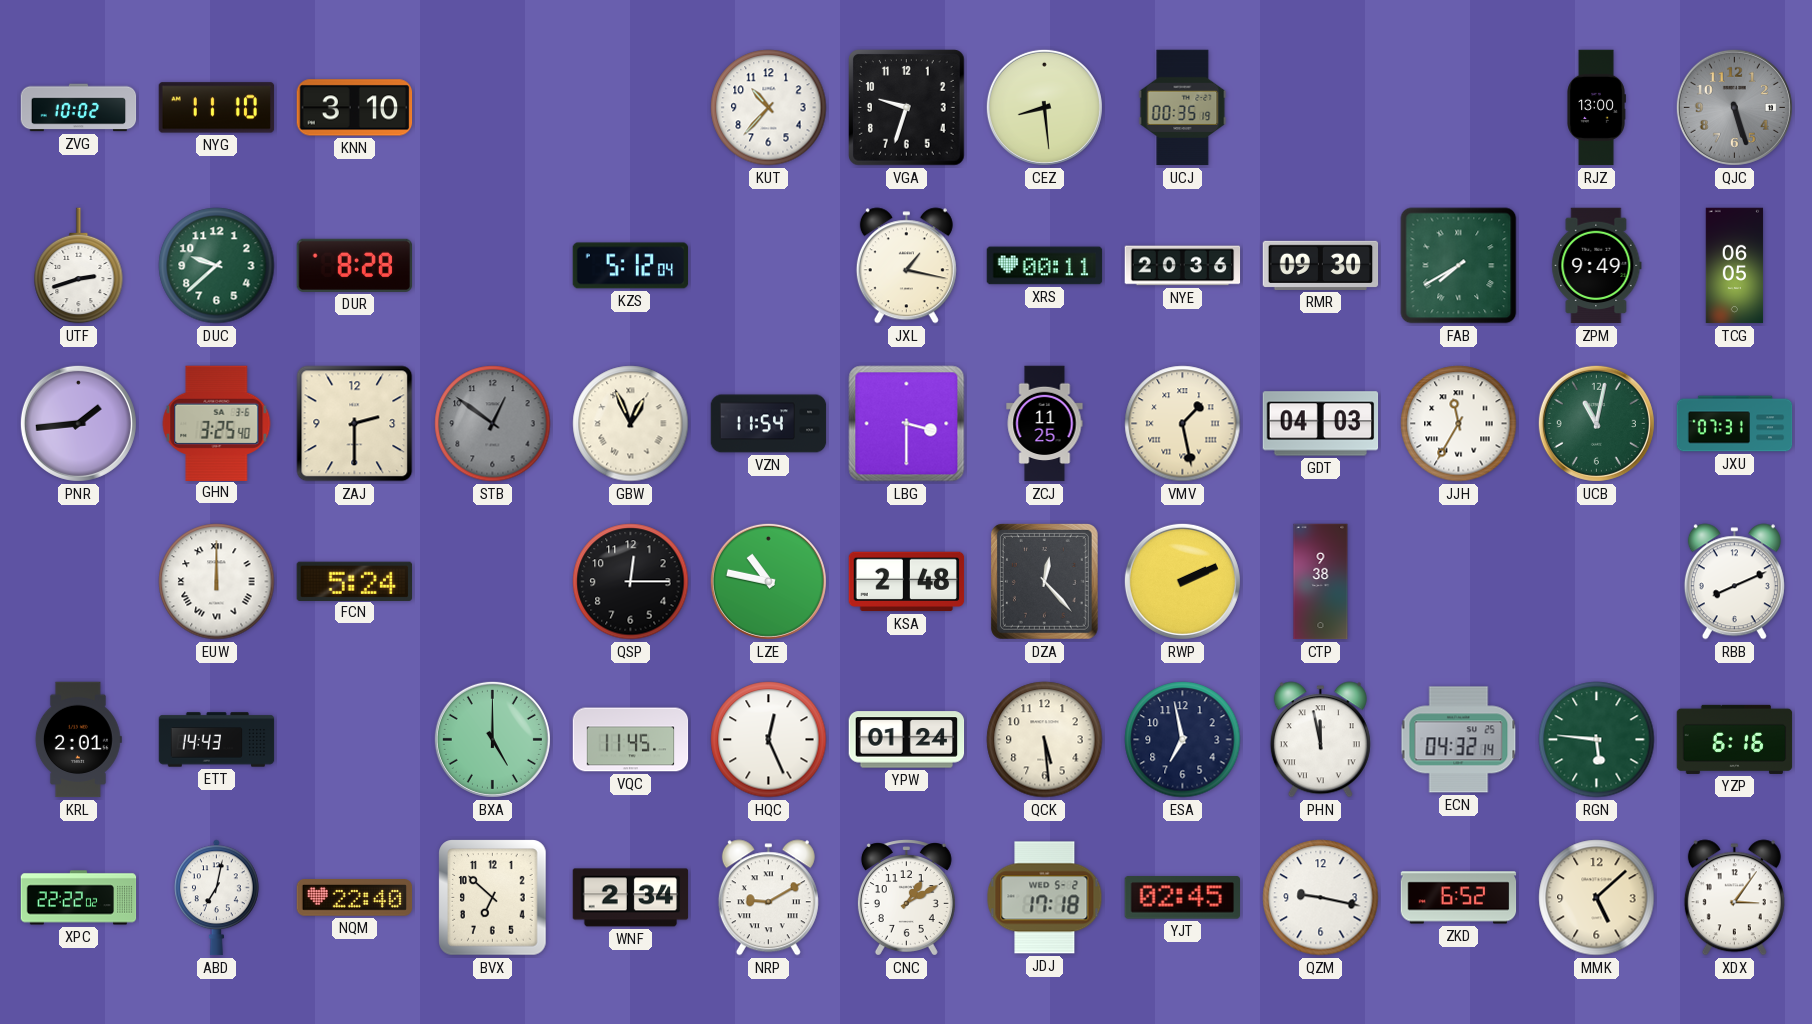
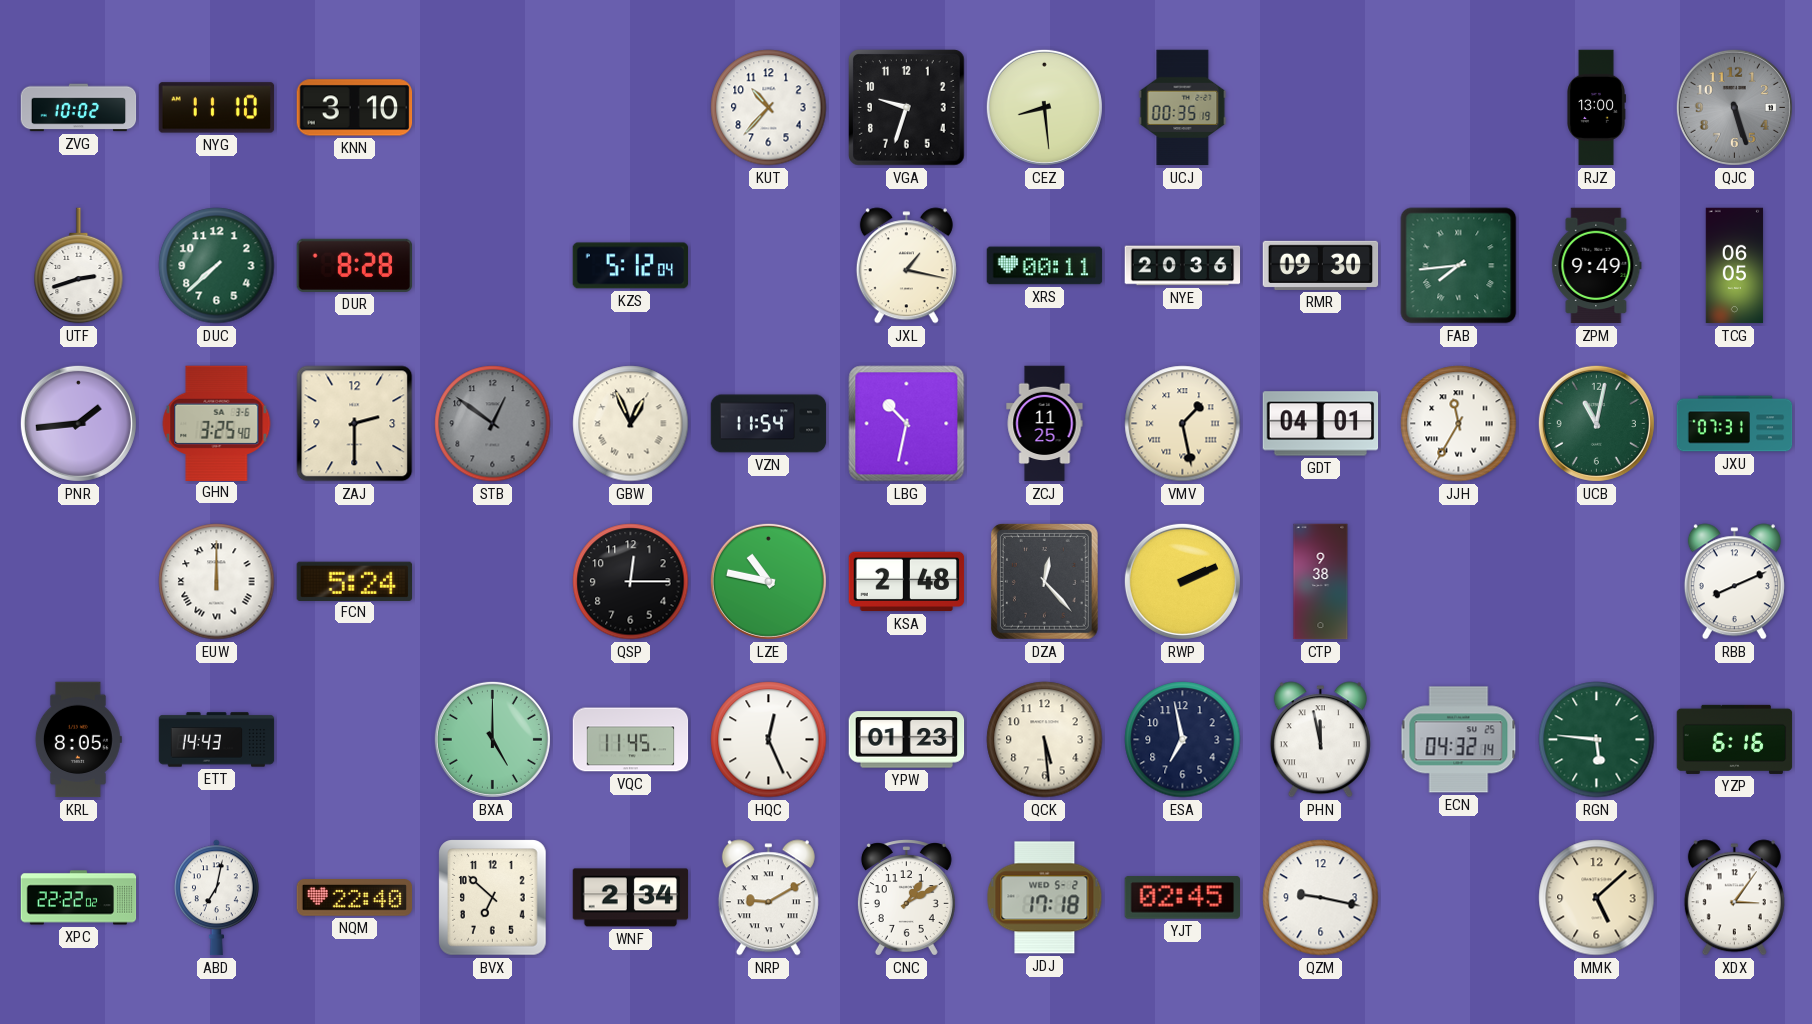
DUC: 9:38 -> 7:38
FAB: 7:40 -> 7:44
LBG: 3:30 -> 10:32
GDT: 04:03 -> 04:01
KRL: 2:01 -> 8:05
YPW: 01:24 -> 01:23
ZKD: 6:52 -> none
